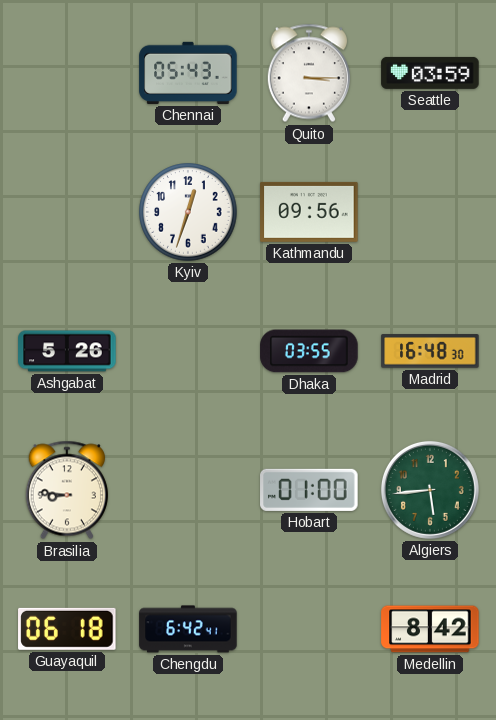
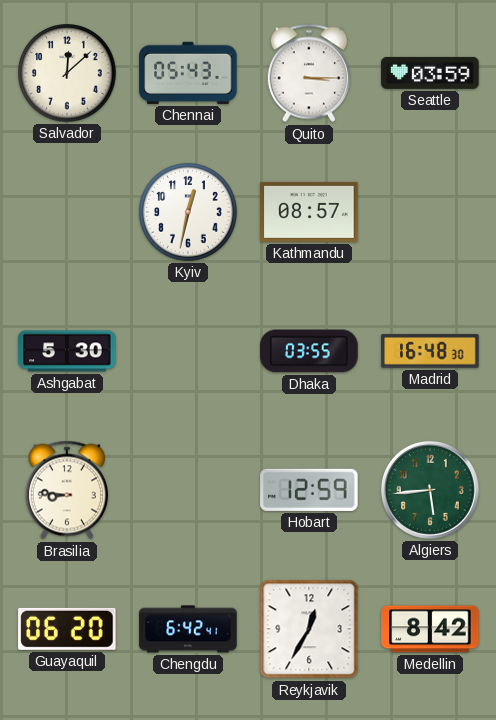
Salvador: none -> 12:08
Kyiv: 12:33 -> 12:32
Kathmandu: 09:56 -> 08:57
Ashgabat: 5:26 -> 5:30
Hobart: 01:00 -> 12:59
Guayaquil: 06:18 -> 06:20
Reykjavik: none -> 12:35
